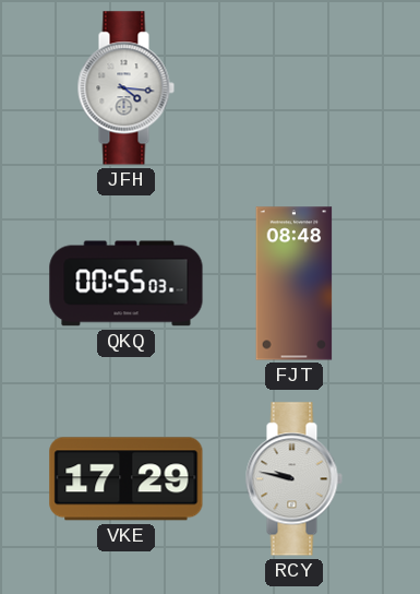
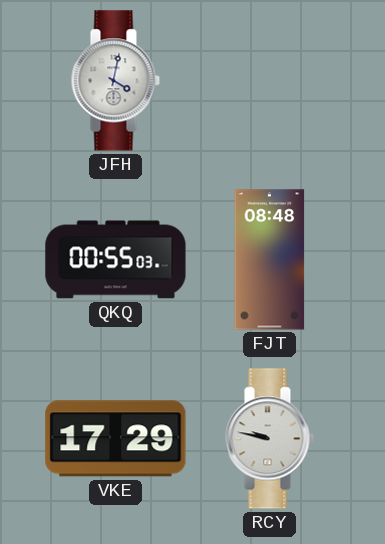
JFH: 4:16 -> 4:02
